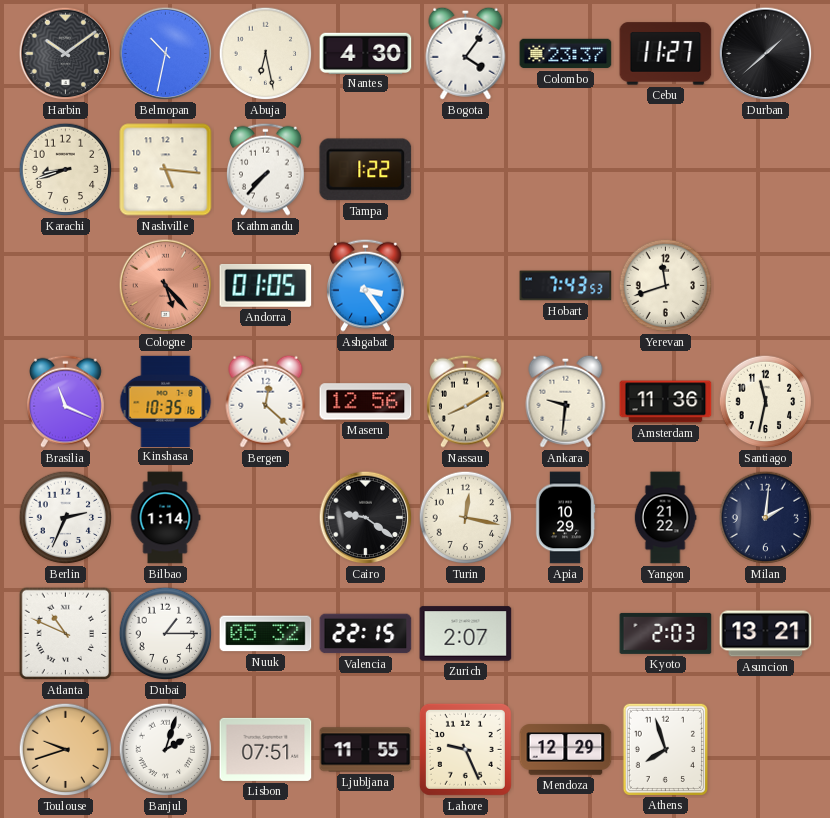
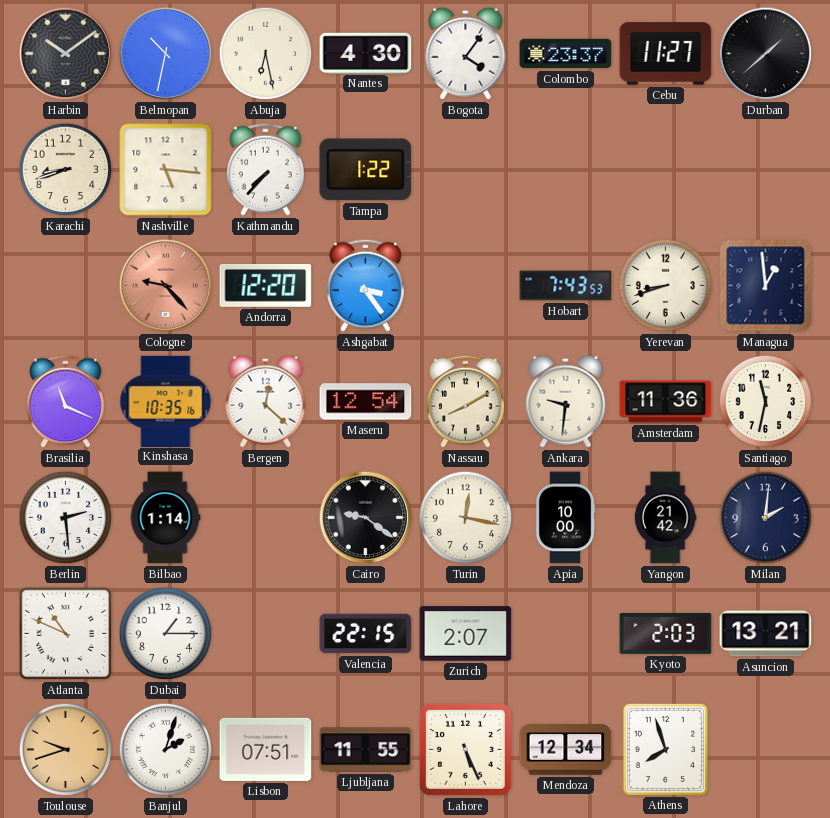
Cologne: 5:23 -> 9:23
Andorra: 01:05 -> 12:20
Yerevan: 11:42 -> 8:42
Managua: none -> 12:59
Maseru: 12:56 -> 12:54
Berlin: 2:34 -> 2:29
Apia: 10:29 -> 10:00
Yangon: 21:22 -> 21:42
Nuuk: 05:32 -> none
Lahore: 9:26 -> 5:26
Mendoza: 12:29 -> 12:34
